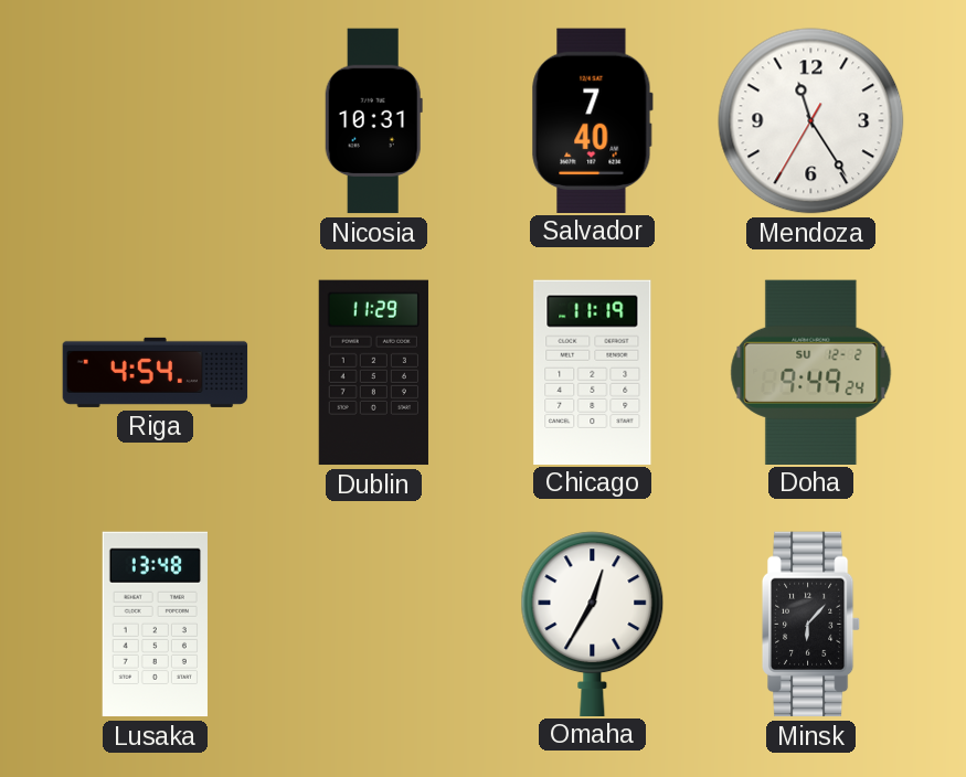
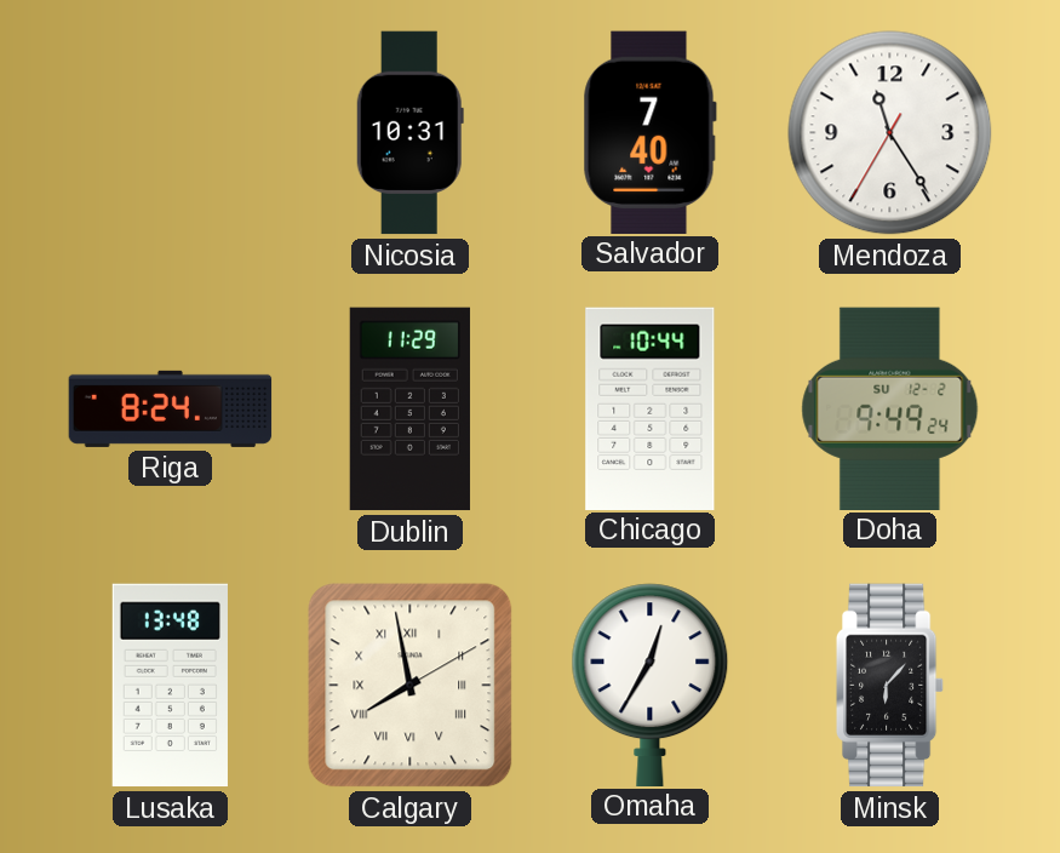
Riga: 4:54 -> 8:24
Chicago: 11:19 -> 10:44
Calgary: none -> 7:58
